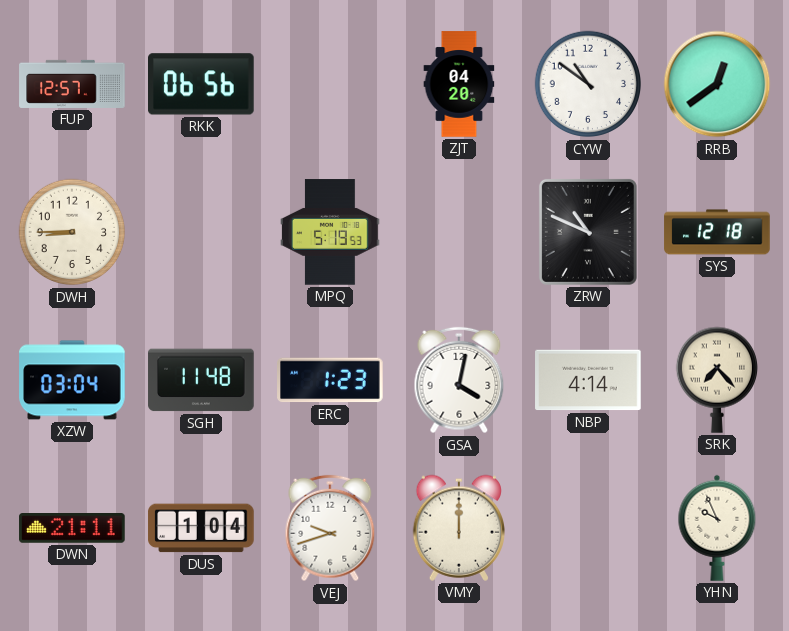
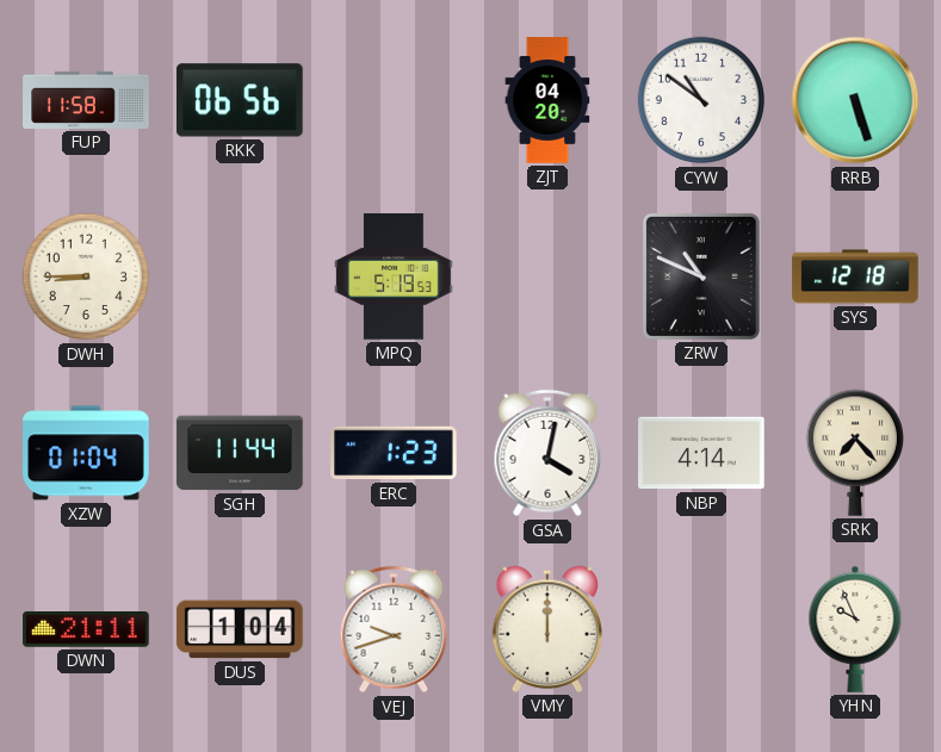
FUP: 12:57 -> 11:58
RRB: 12:39 -> 5:27
XZW: 03:04 -> 01:04
SGH: 11:48 -> 11:44
